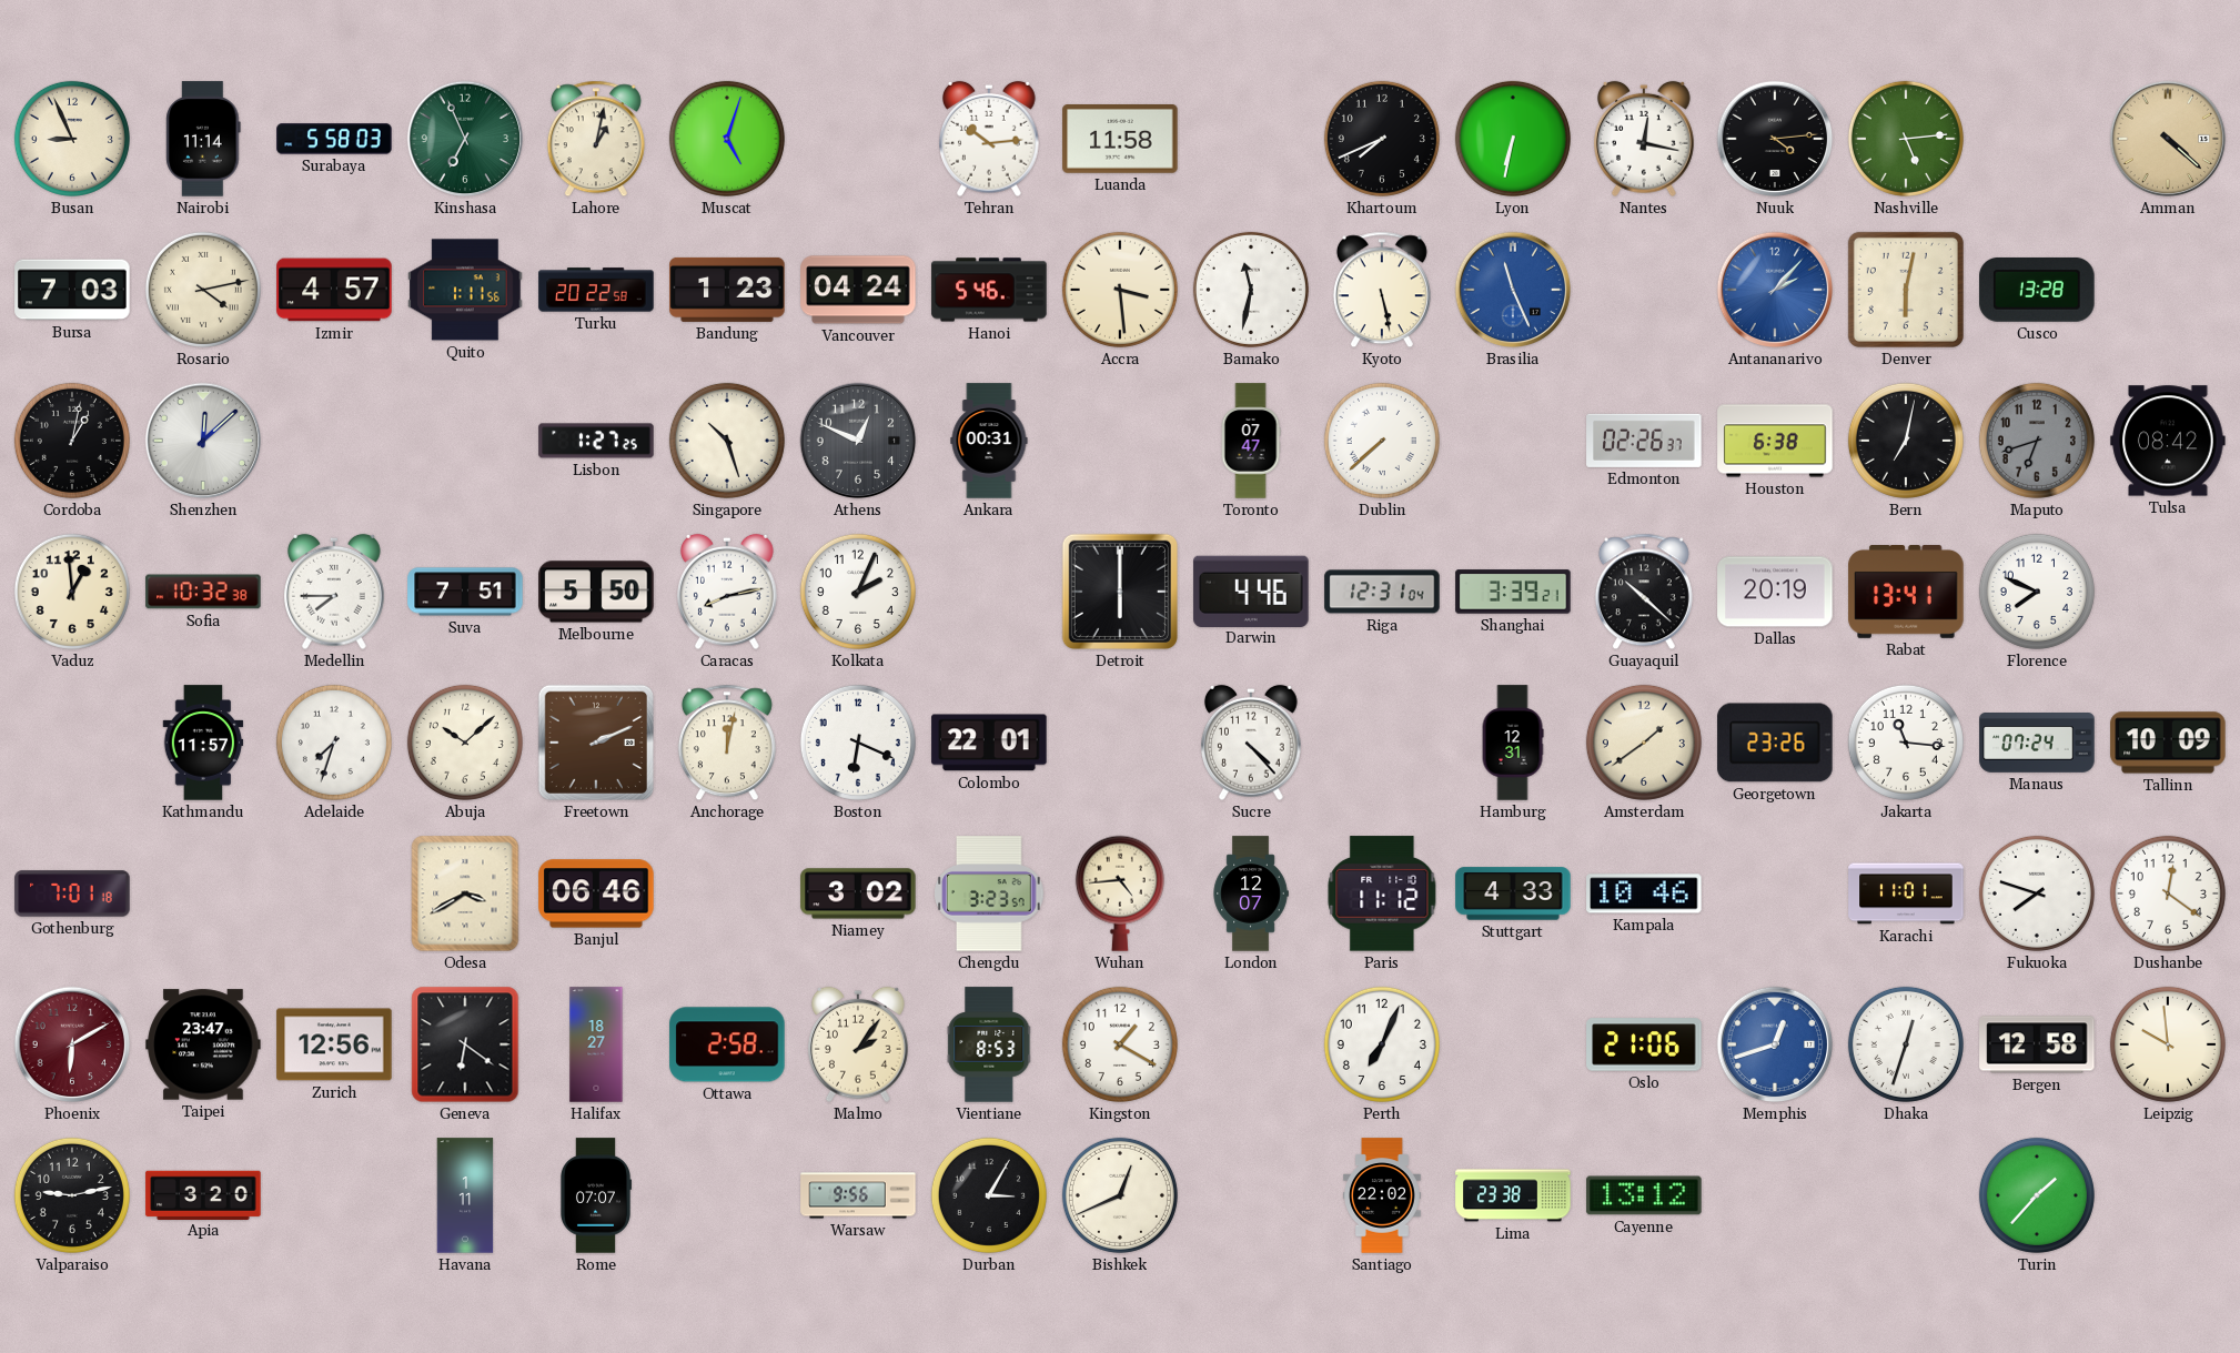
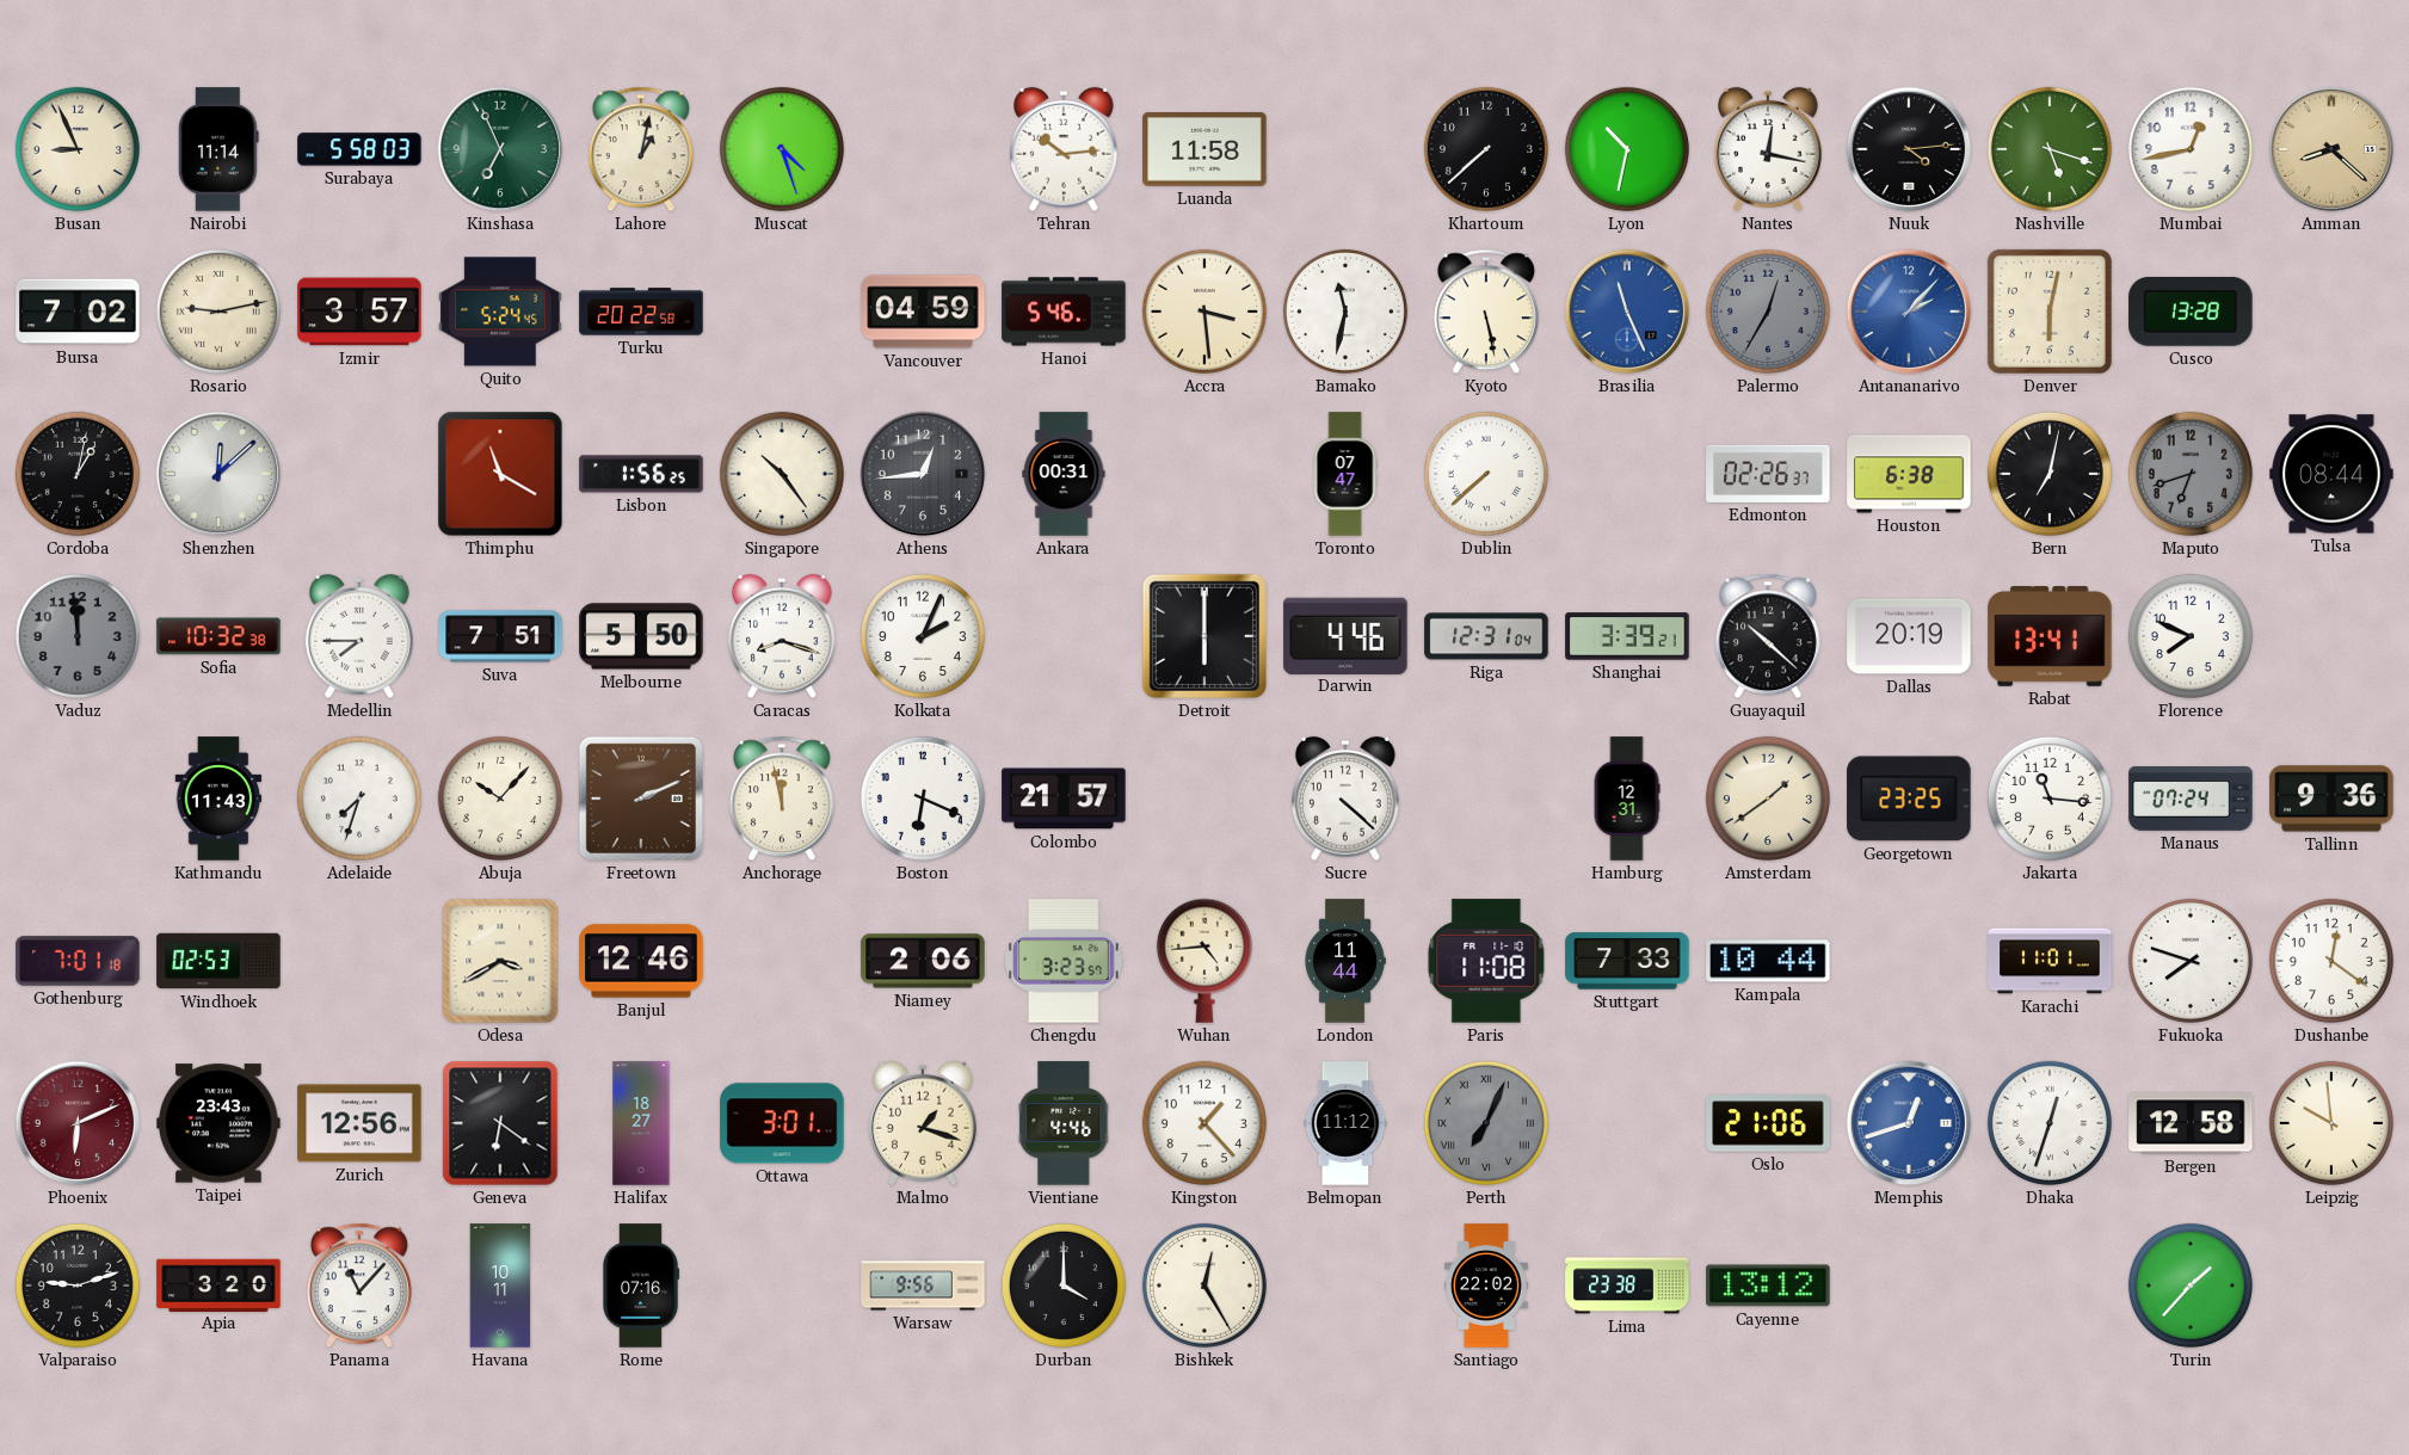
Muscat: 5:03 -> 4:27
Khartoum: 7:41 -> 7:38
Lyon: 6:32 -> 10:32
Nashville: 5:14 -> 5:18
Mumbai: none -> 12:43
Amman: 4:22 -> 8:22
Bursa: 7:03 -> 7:02
Rosario: 4:13 -> 9:13
Izmir: 4:57 -> 3:57
Quito: 1:11 -> 5:24
Bandung: 1:23 -> none
Vancouver: 04:24 -> 04:59
Palermo: none -> 12:35
Thimphu: none -> 11:20
Lisbon: 1:27 -> 1:56
Singapore: 10:27 -> 10:24
Athens: 12:49 -> 12:44
Tulsa: 08:42 -> 08:44
Vaduz: 12:59 -> 11:59
Vaduz dial: cream -> grey
Caracas: 8:13 -> 8:18
Kathmandu: 11:57 -> 11:43
Abuja: 10:08 -> 10:07
Anchorage: 12:02 -> 11:58
Colombo: 22:01 -> 21:57
Sucre: 4:23 -> 4:22
Georgetown: 23:26 -> 23:25
Tallinn: 10:09 -> 9:36
Windhoek: none -> 02:53
Banjul: 06:46 -> 12:46
Niamey: 3:02 -> 2:06
London: 12:07 -> 11:44
Paris: 11:12 -> 11:08
Stuttgart: 4:33 -> 7:33
Kampala: 10:46 -> 10:44
Phoenix: 6:10 -> 6:11
Taipei: 23:47 -> 23:43
Ottawa: 2:58 -> 3:01
Malmo: 2:06 -> 1:18
Vientiane: 8:53 -> 4:46
Kingston: 1:20 -> 1:23
Belmopan: none -> 11:12
Perth dial: white -> grey
Perth numerals: Arabic -> Roman
Valparaiso: 9:13 -> 9:12
Panama: none -> 11:07
Havana: 1:11 -> 10:11
Rome: 07:07 -> 07:16
Durban: 3:05 -> 4:00
Bishkek: 12:41 -> 12:25
